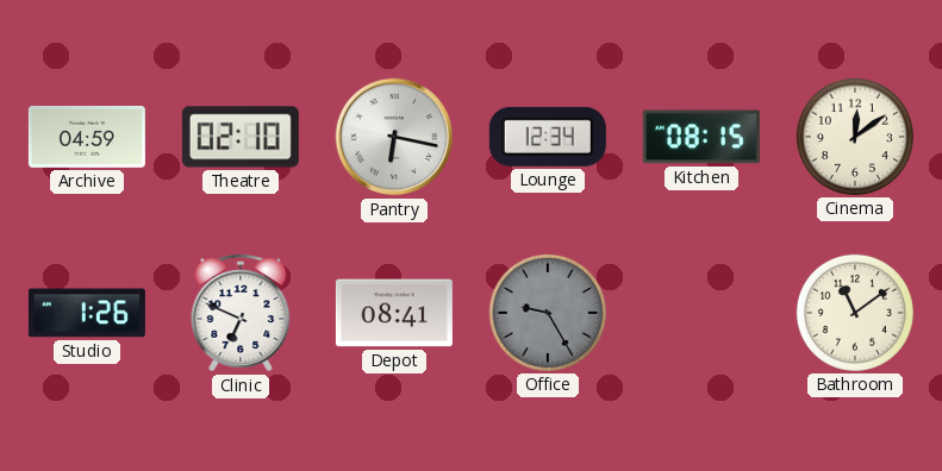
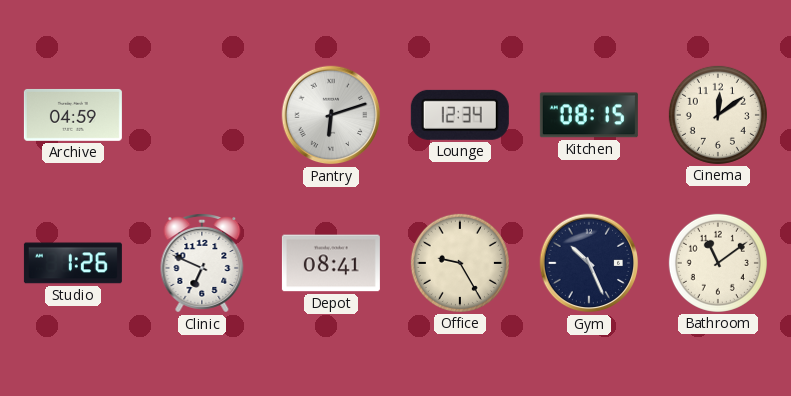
Theatre: 02:10 -> none
Pantry: 6:17 -> 6:12
Office dial: grey -> cream
Gym: none -> 10:26
